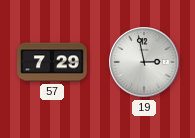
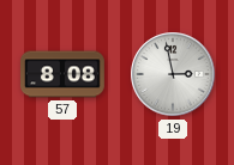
57: 7:29 -> 8:08
